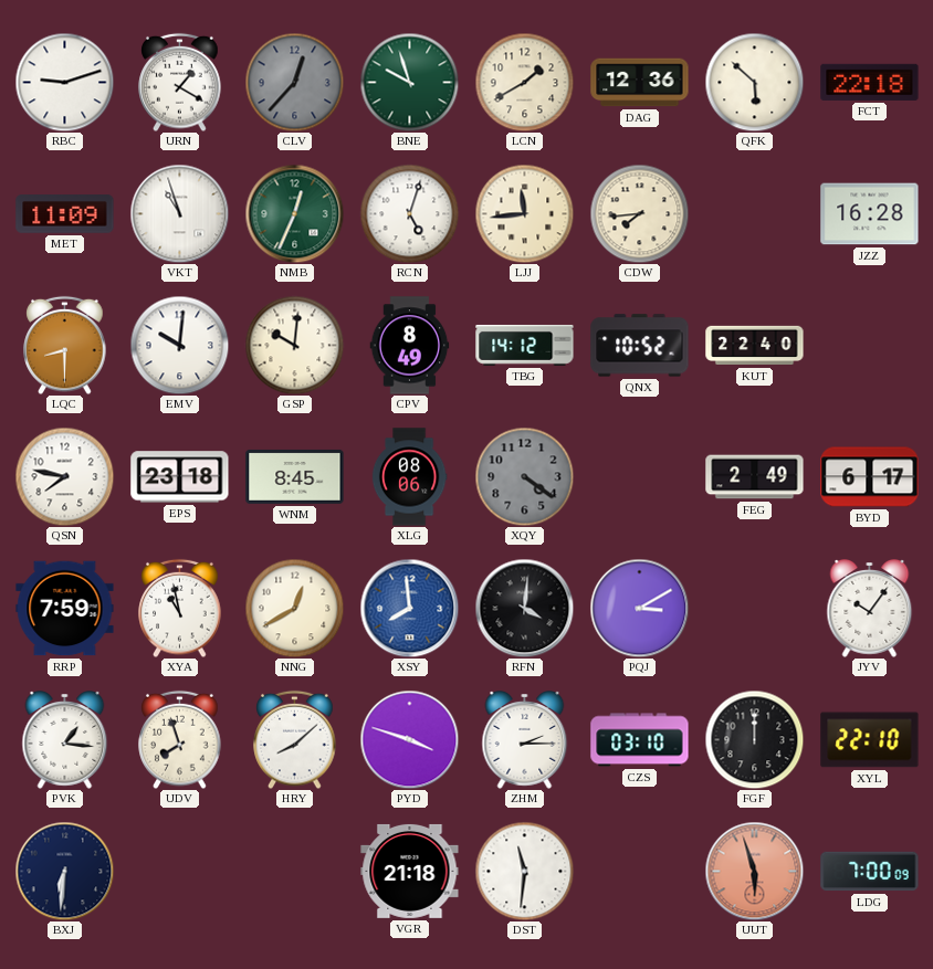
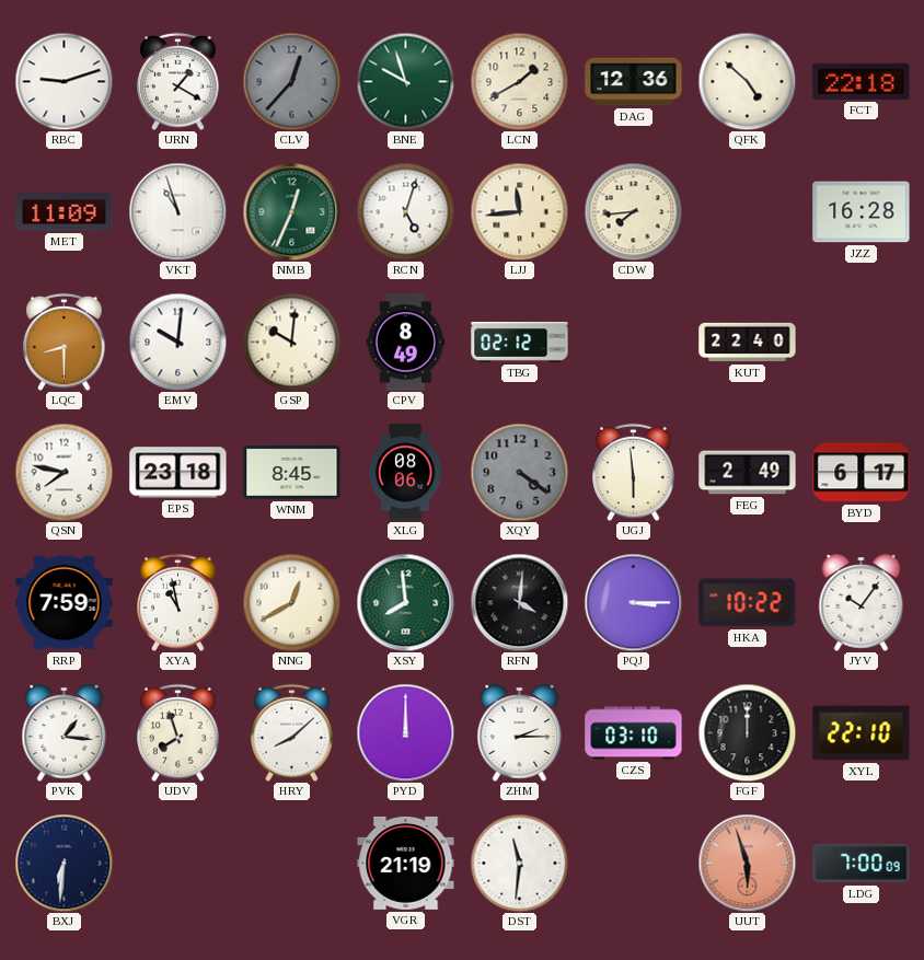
QFK: 5:52 -> 4:52
TBG: 14:12 -> 02:12
QNX: 10:52 -> none
UGJ: none -> 5:59
XSY dial: blue -> green
PQJ: 3:10 -> 3:15
HKA: none -> 10:22
PYD: 3:48 -> 12:00
VGR: 21:18 -> 21:19
